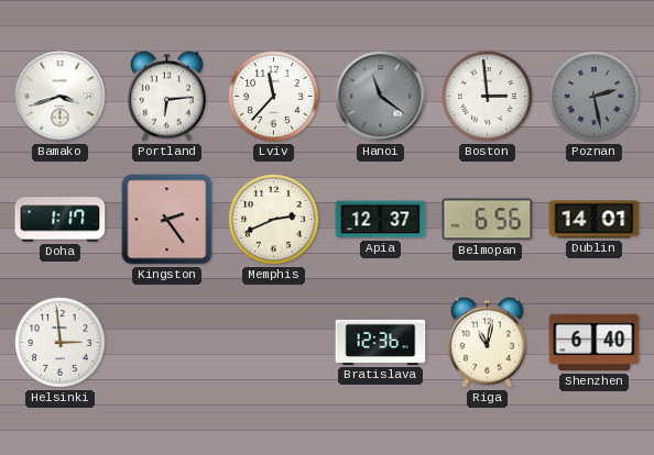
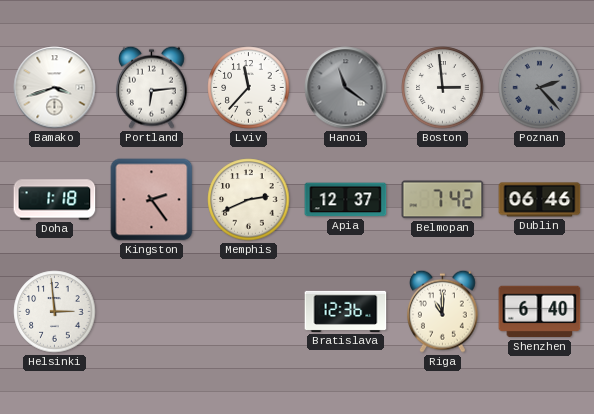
Poznan: 2:28 -> 2:23
Doha: 1:17 -> 1:18
Belmopan: 6:56 -> 7:42
Dublin: 14:01 -> 06:46
Riga: 11:02 -> 11:00
